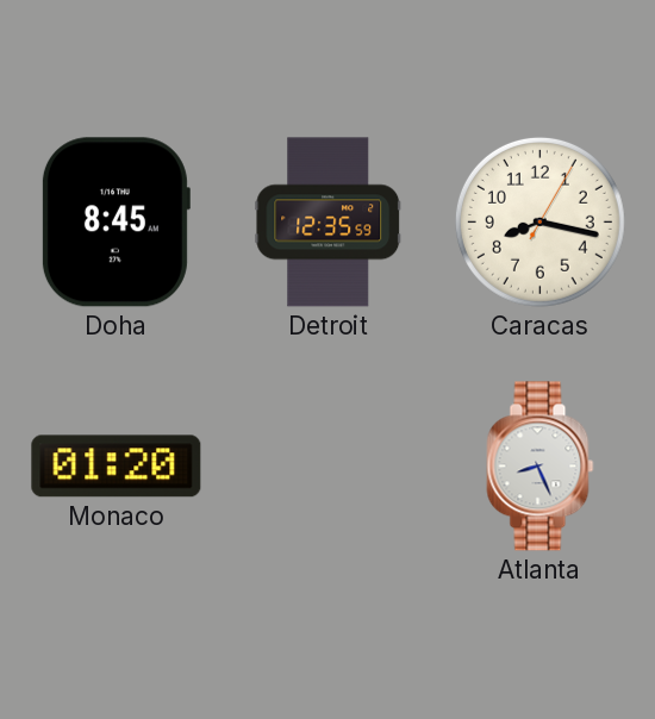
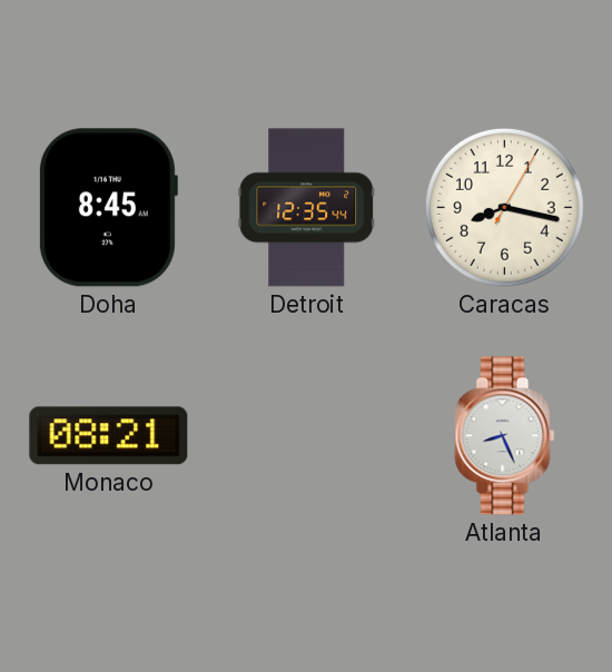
Detroit: 12:35:59 -> 12:35:44
Monaco: 01:20 -> 08:21
